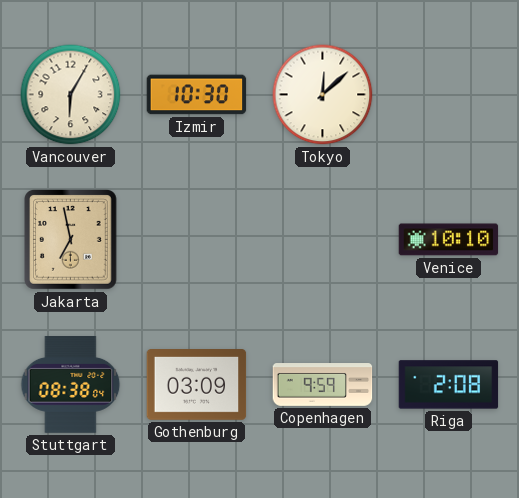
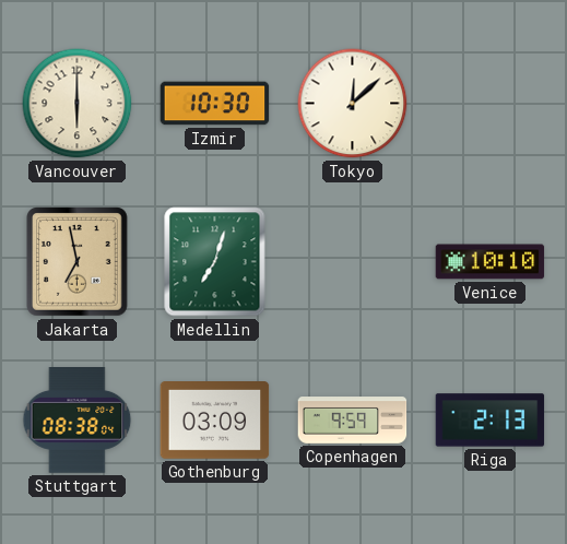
Vancouver: 6:05 -> 6:00
Medellin: none -> 7:03
Riga: 2:08 -> 2:13
